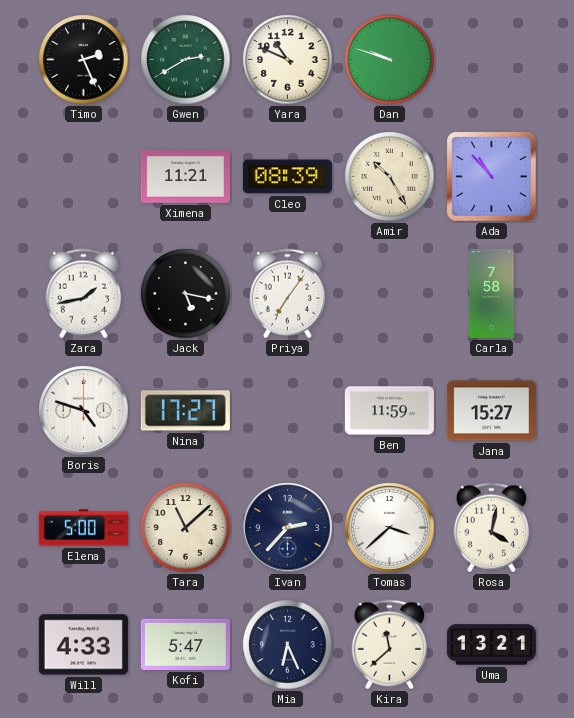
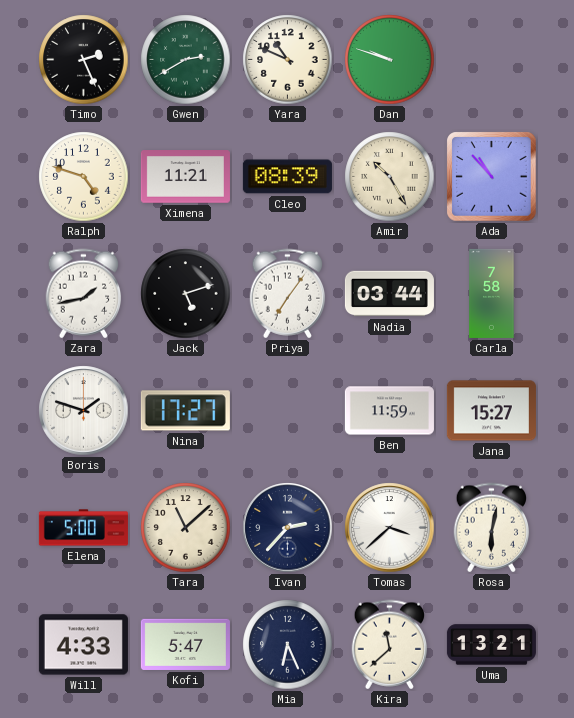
Ralph: none -> 4:48
Jack: 5:17 -> 5:12
Nadia: none -> 03:44
Boris: 4:48 -> 1:48
Rosa: 4:02 -> 6:02
